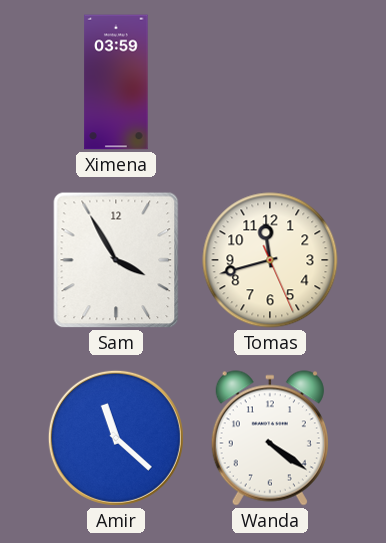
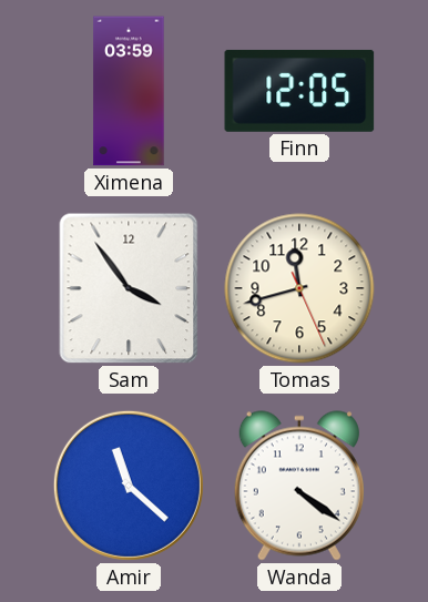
Finn: none -> 12:05
Sam: 3:55 -> 3:54
